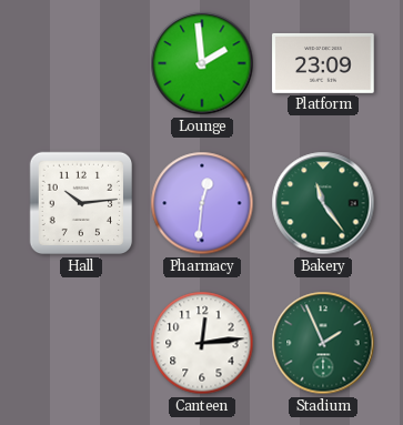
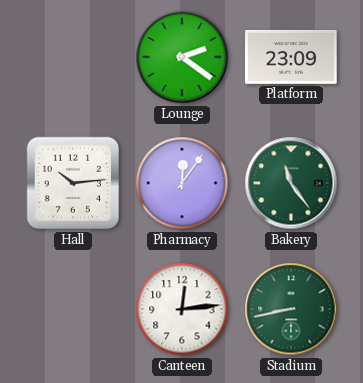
Lounge: 1:59 -> 2:21
Pharmacy: 12:31 -> 12:06
Stadium: 1:56 -> 8:43
